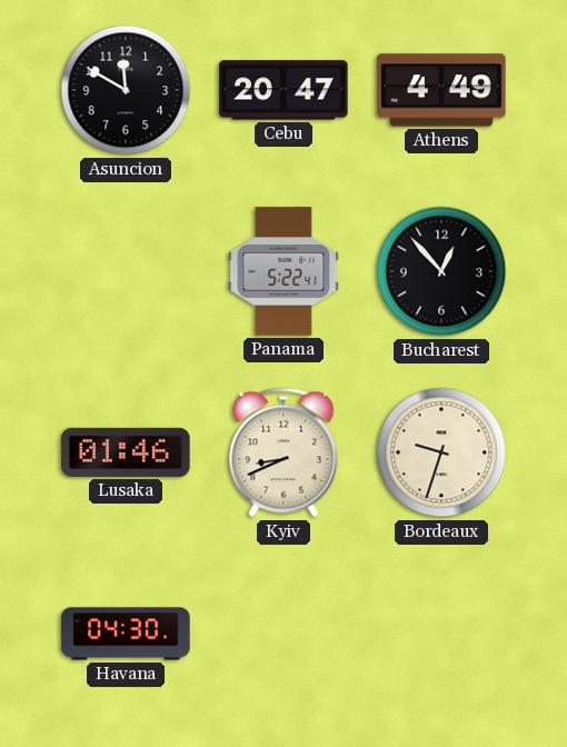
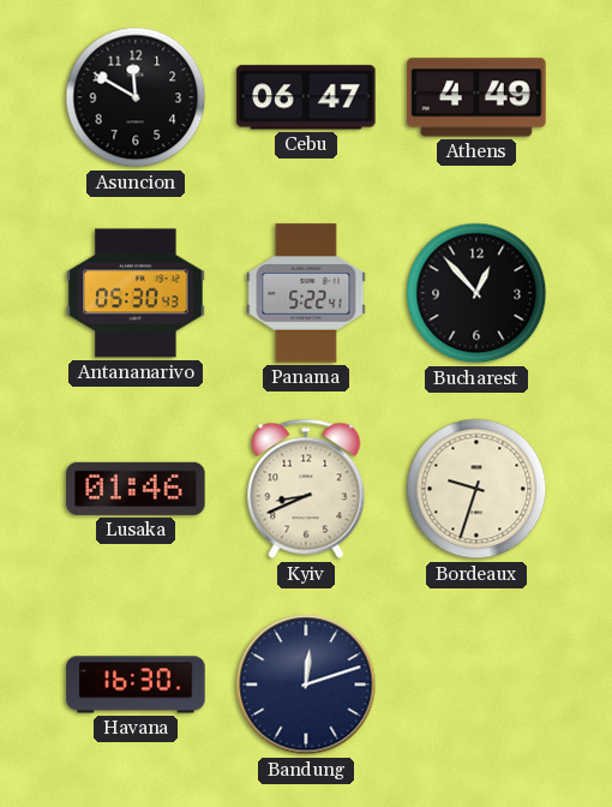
Cebu: 20:47 -> 06:47
Antananarivo: none -> 05:30
Havana: 04:30 -> 16:30
Bandung: none -> 12:12
